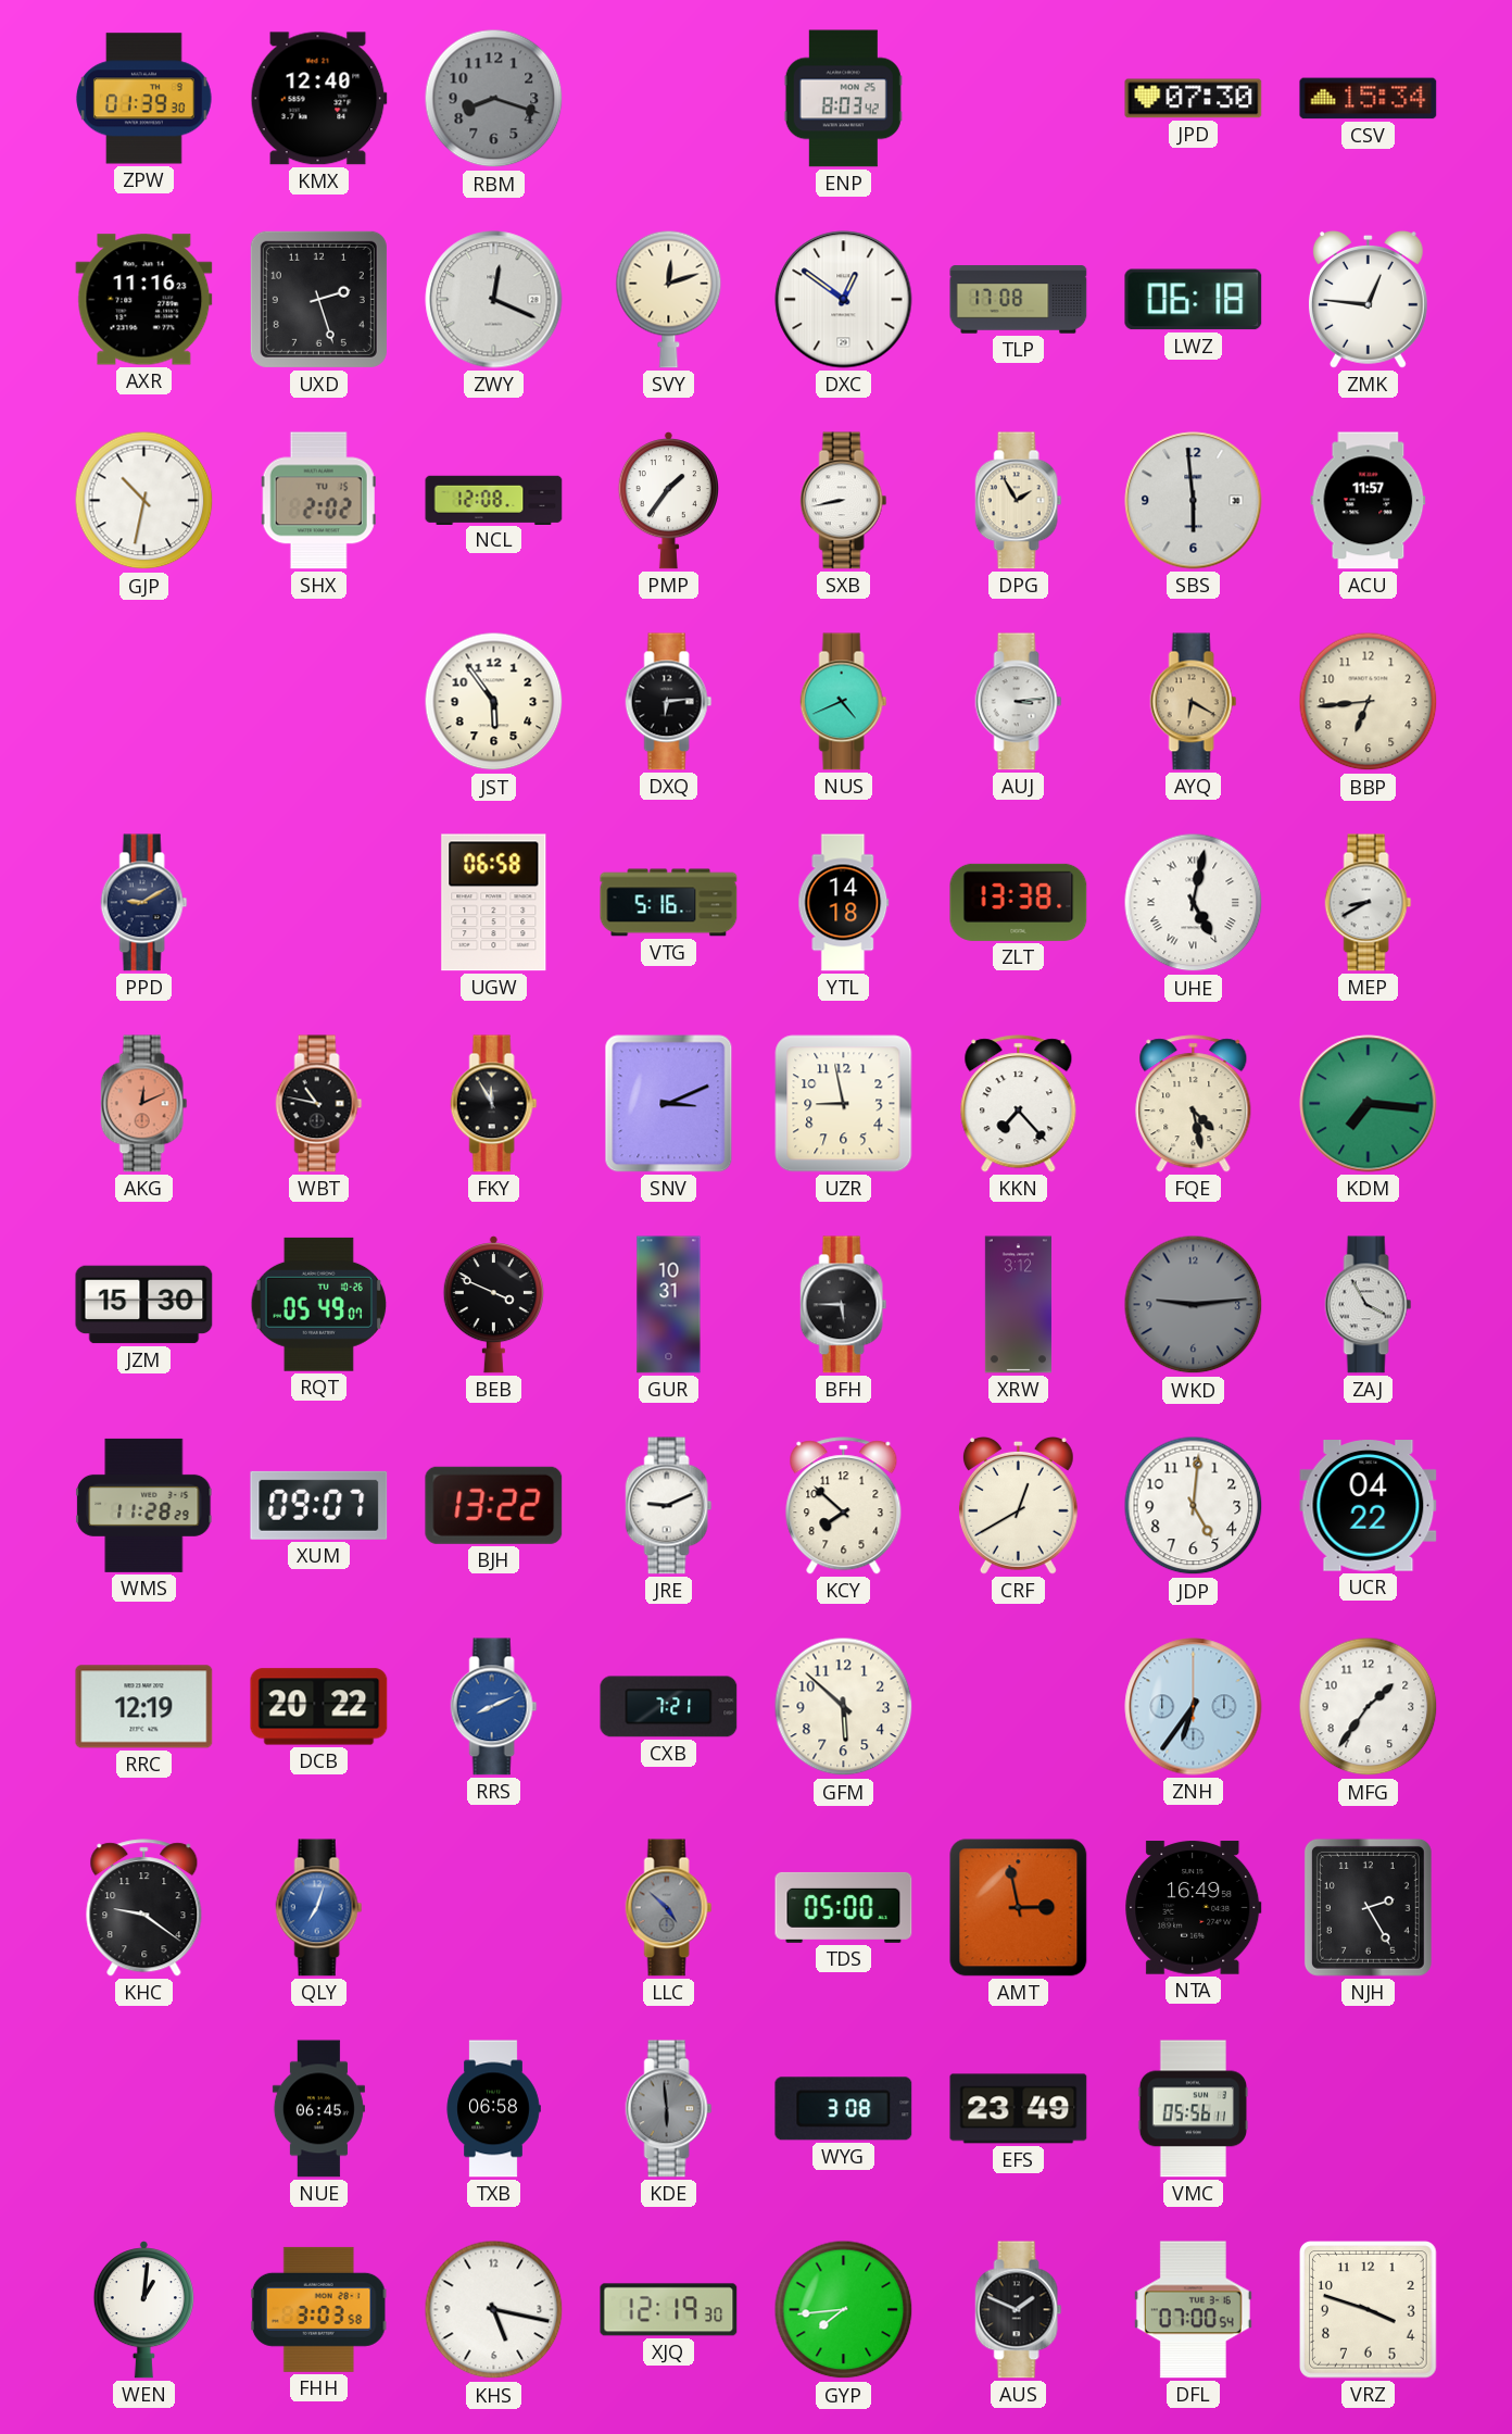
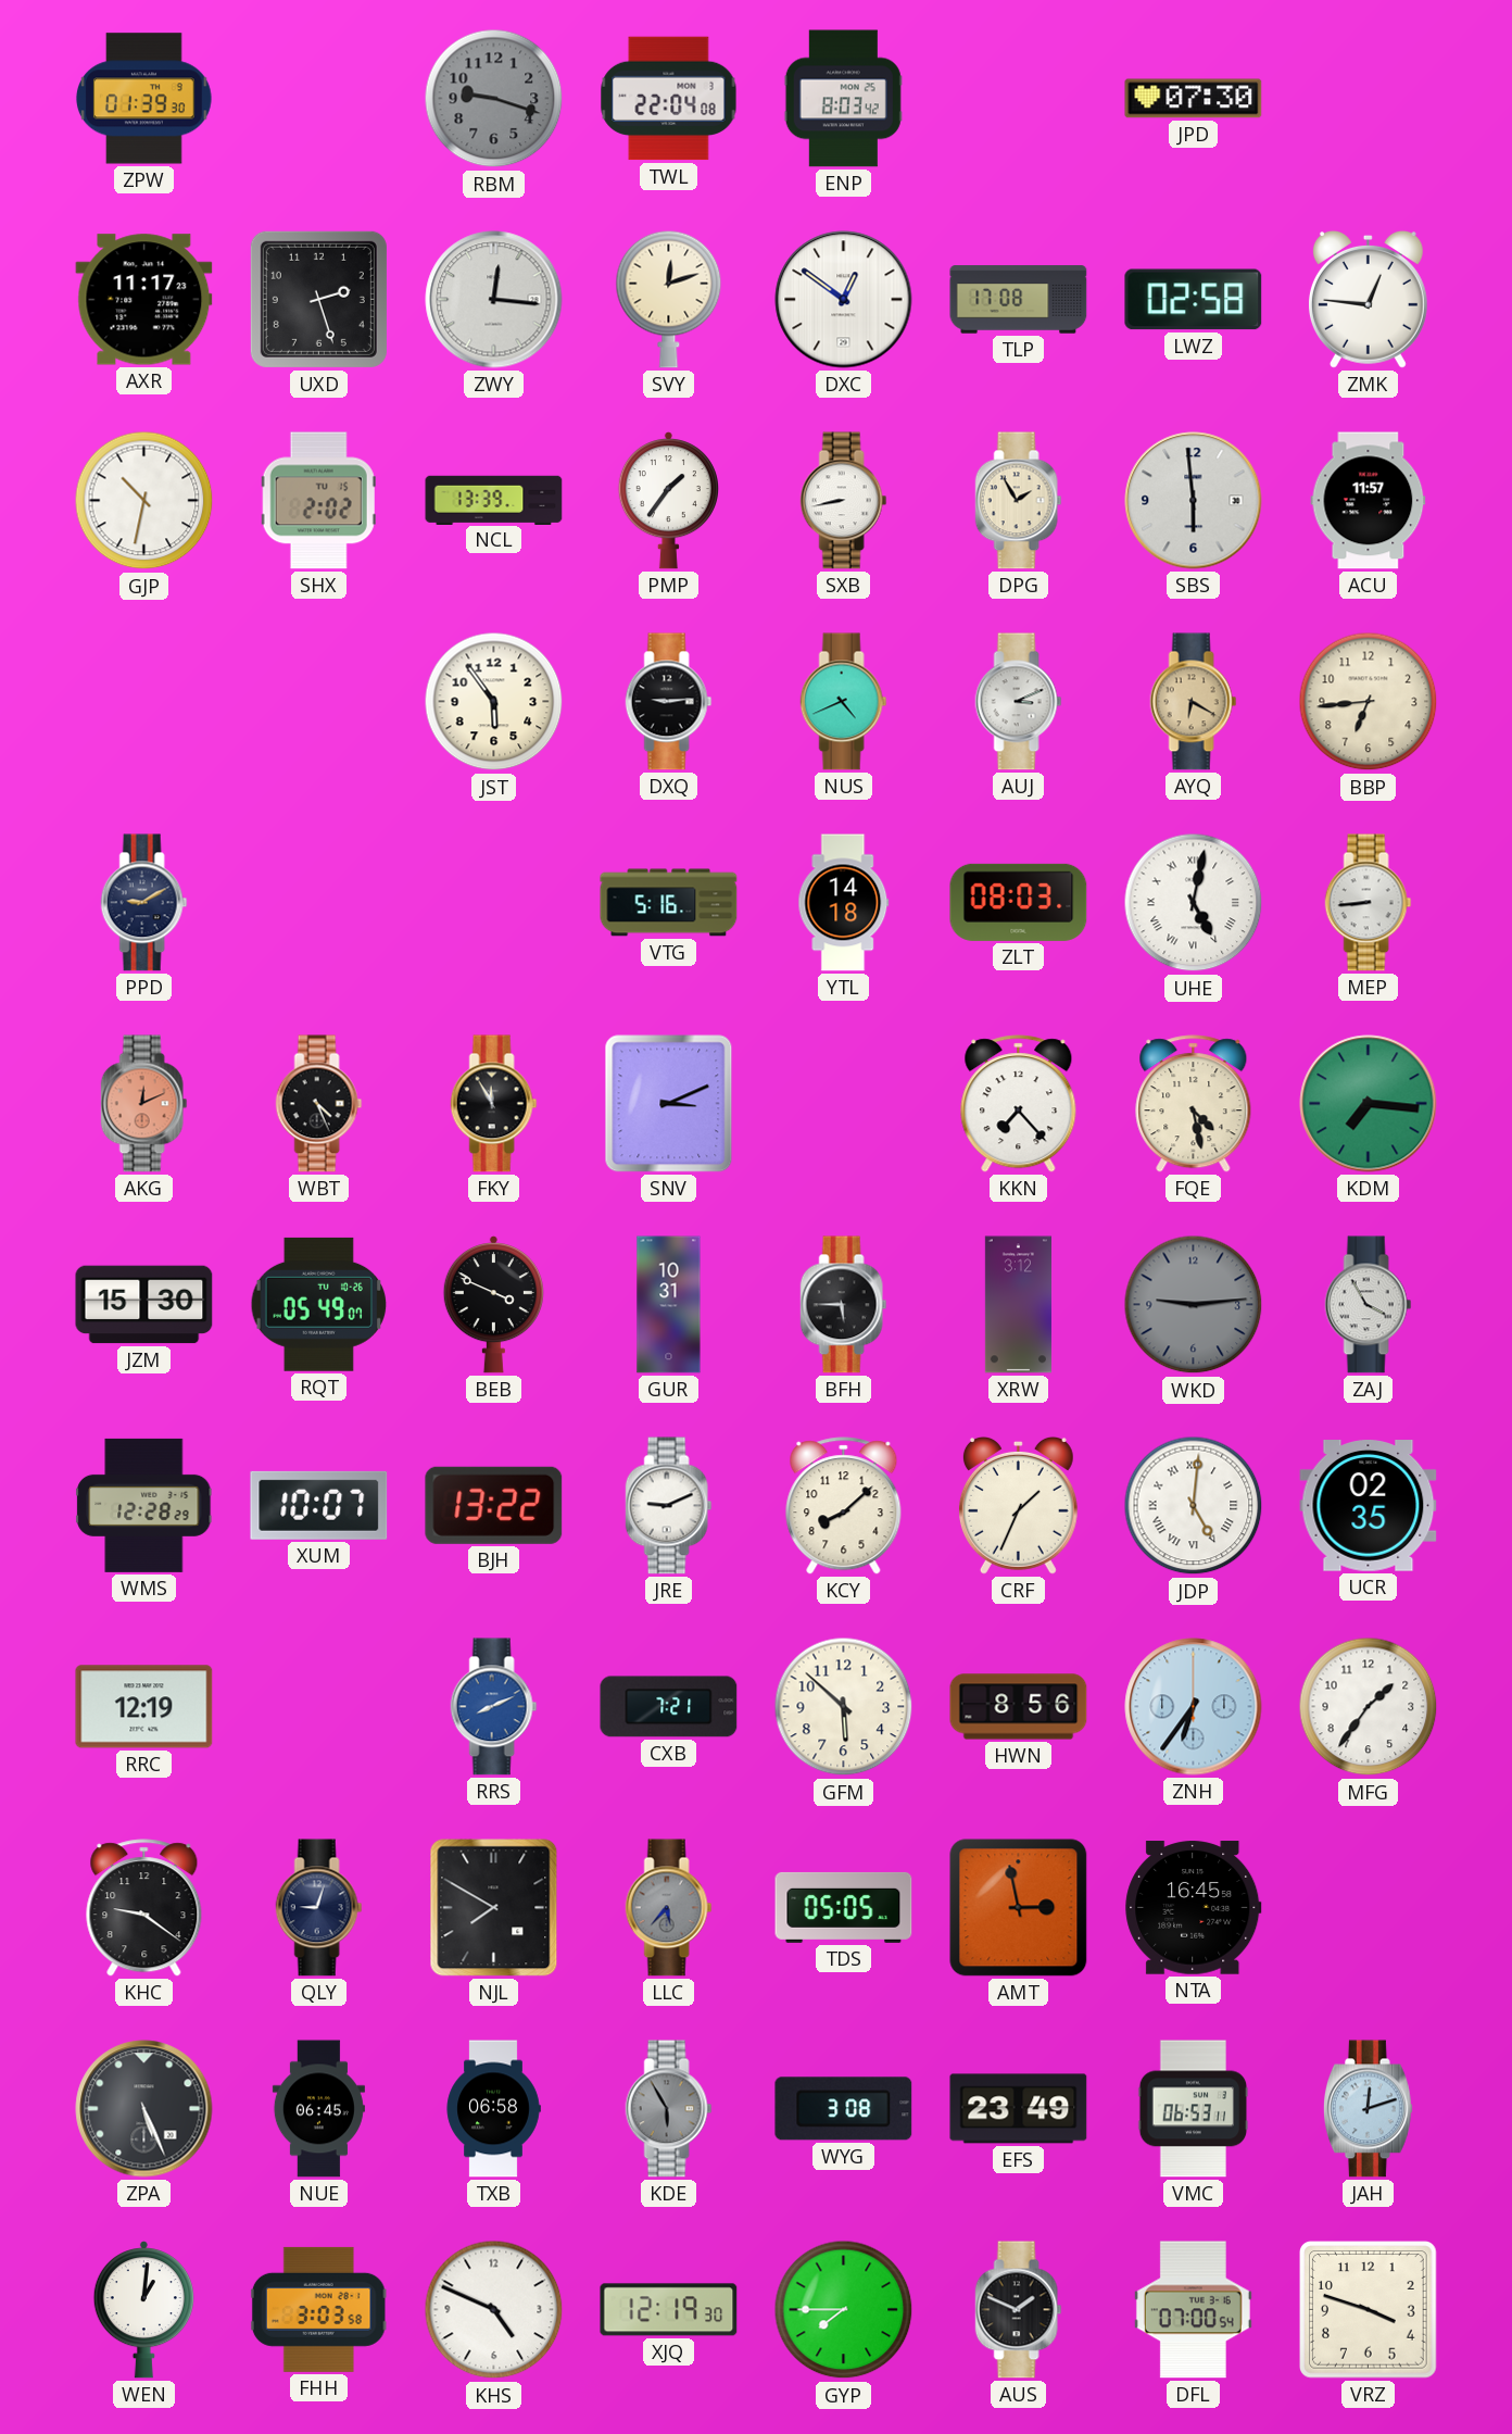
KMX: 12:40 -> none
RBM: 8:18 -> 9:18
TWL: none -> 22:04
CSV: 15:34 -> none
AXR: 11:16 -> 11:17
ZWY: 12:19 -> 12:16
LWZ: 06:18 -> 02:58
NCL: 12:08 -> 13:39
DXQ: 6:14 -> 9:14
AUJ: 3:14 -> 3:11
UGW: 06:58 -> none
ZLT: 13:38 -> 08:03
MEP: 8:40 -> 8:44
WBT: 10:47 -> 4:26
UZR: 8:58 -> none
WMS: 11:28 -> 12:28
XUM: 09:07 -> 10:07
KCY: 7:52 -> 8:08
CRF: 12:40 -> 1:34
JDP numerals: Arabic -> Roman
UCR: 04:22 -> 02:35
DCB: 20:22 -> none
HWN: none -> 8:56
QLY: 7:03 -> 9:03
QLY dial: blue -> navy
NJL: none -> 7:50
LLC: 4:52 -> 5:37
TDS: 05:00 -> 05:05
NTA: 16:49 -> 16:45
NJH: 2:25 -> none
ZPA: none -> 5:26
KDE: 5:59 -> 5:55
VMC: 05:56 -> 06:53
JAH: none -> 12:12
KHS: 5:17 -> 4:49
GYP: 7:44 -> 7:45
